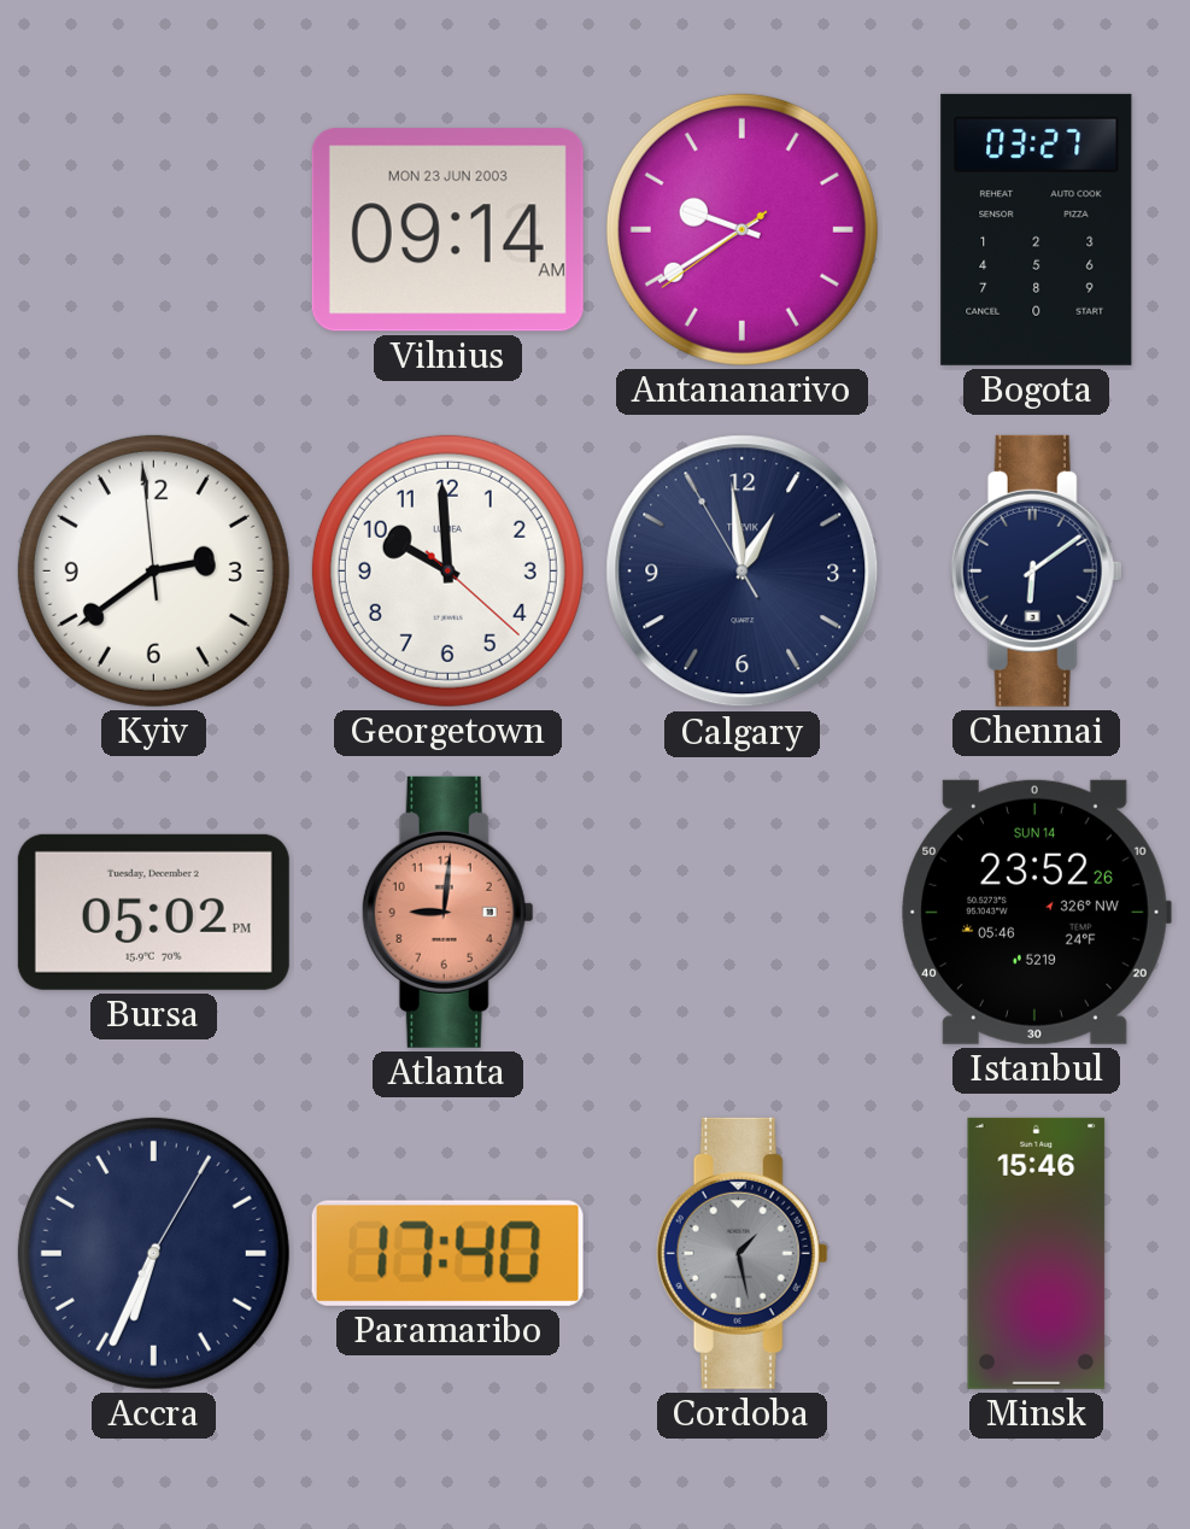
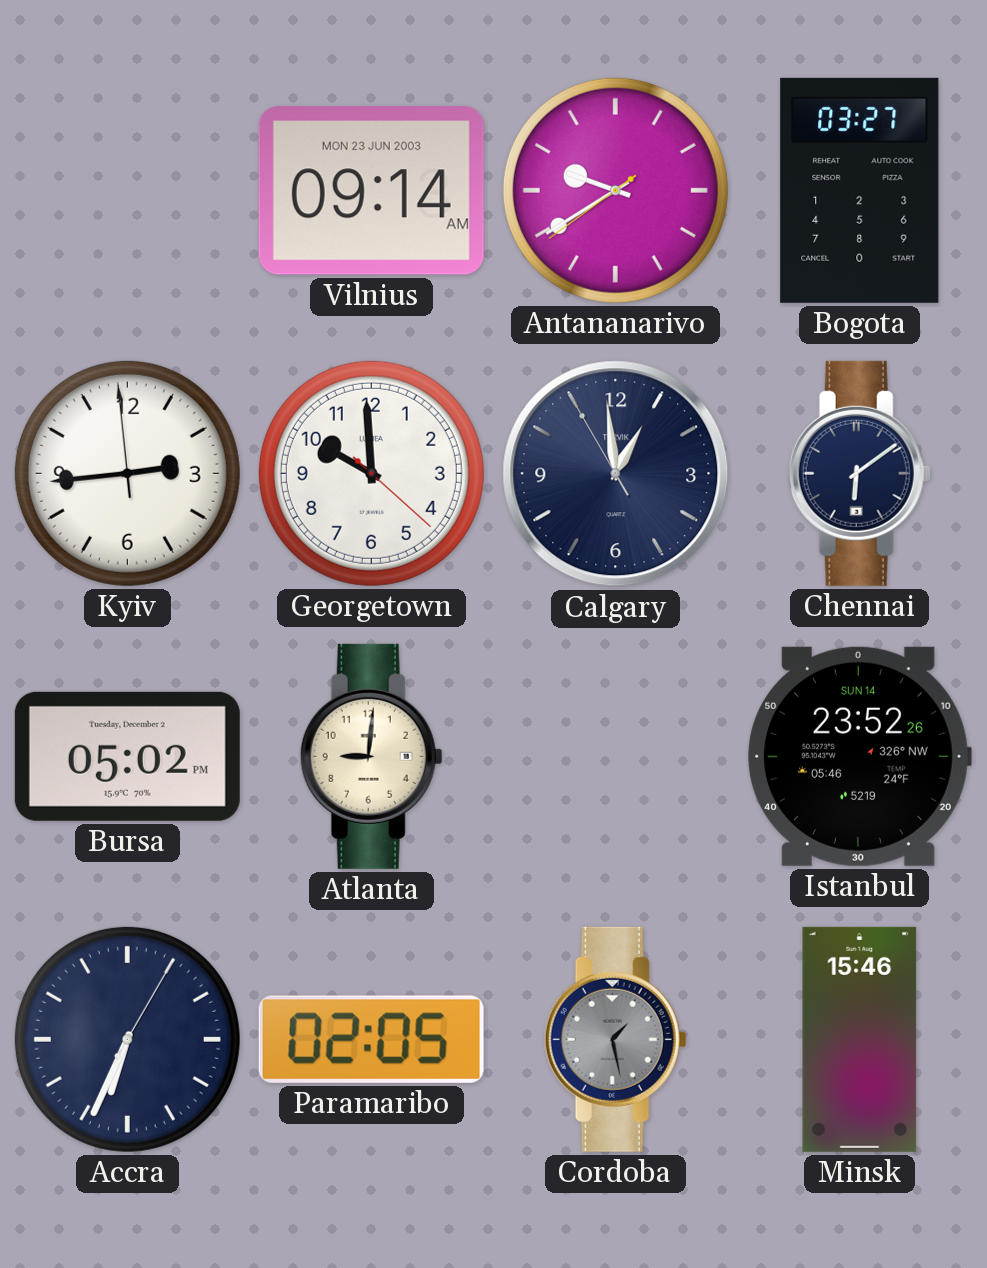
Kyiv: 2:38 -> 2:43
Atlanta dial: salmon -> cream
Paramaribo: 17:40 -> 02:05
